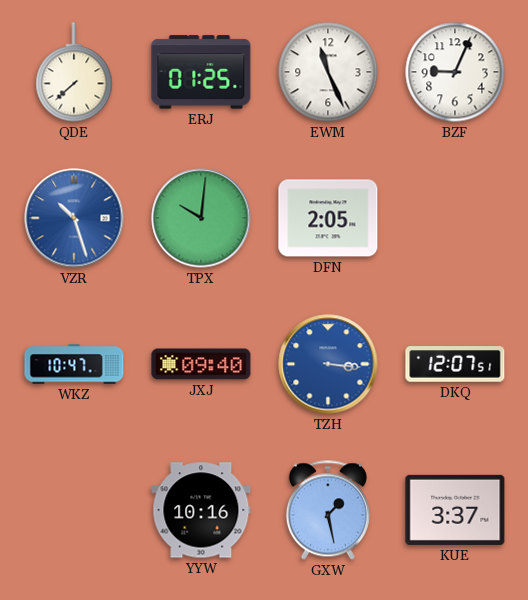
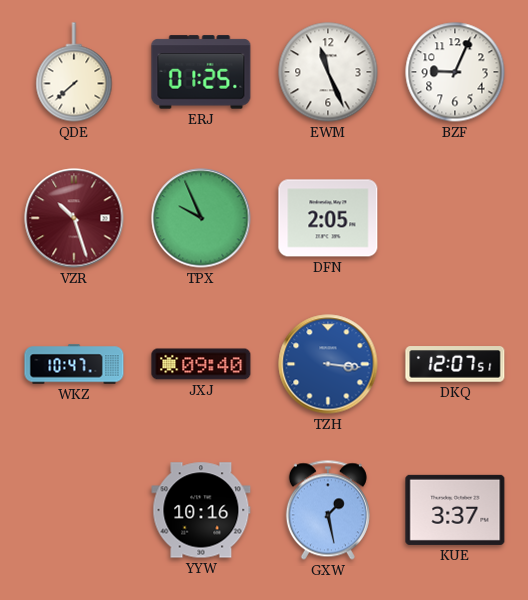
VZR dial: blue -> burgundy
TPX: 10:01 -> 9:56
